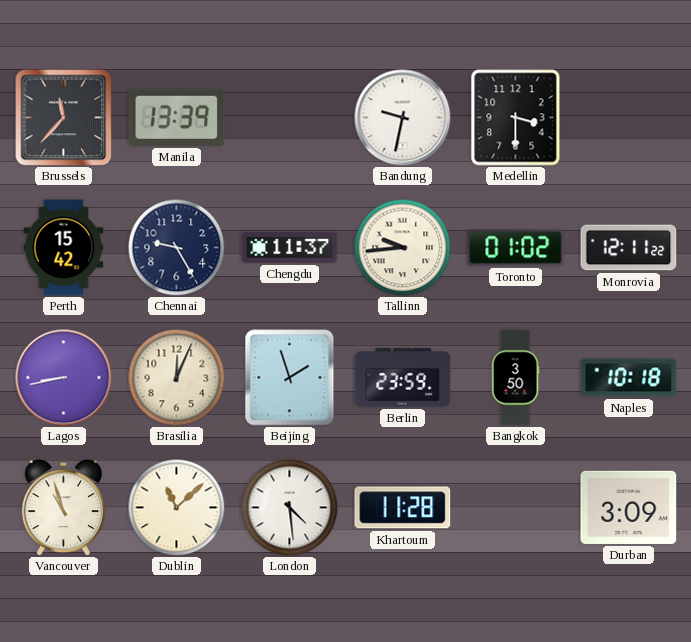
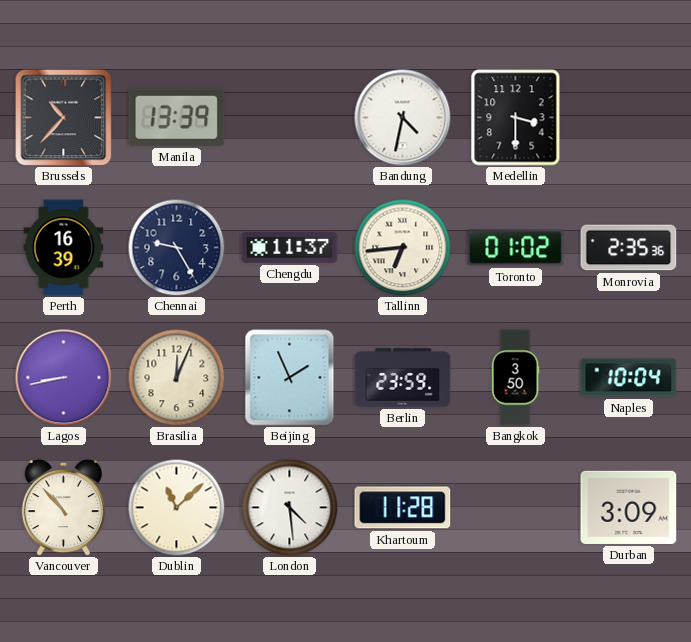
Brussels: 11:37 -> 10:37
Bandung: 9:32 -> 4:32
Perth: 15:42 -> 16:39
Tallinn: 9:44 -> 6:44
Monrovia: 12:11 -> 2:35
Beijing: 1:57 -> 1:56
Naples: 10:18 -> 10:04
Vancouver: 10:57 -> 10:53
